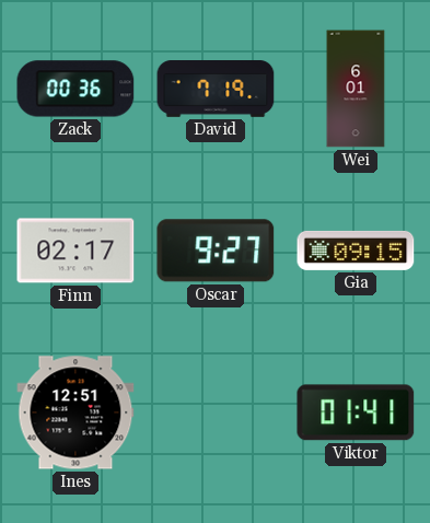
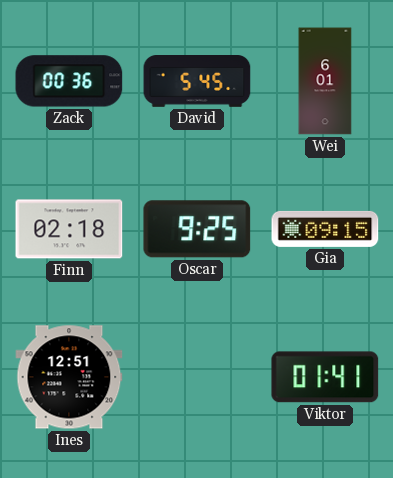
David: 7:19 -> 5:45
Finn: 02:17 -> 02:18
Oscar: 9:27 -> 9:25
